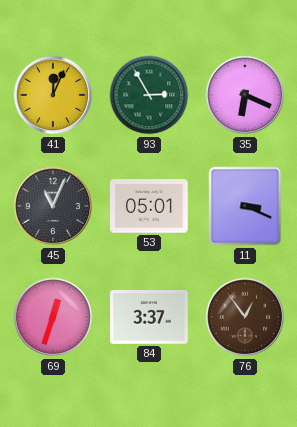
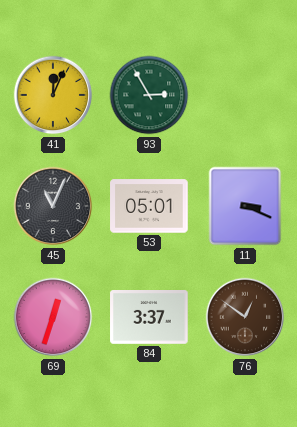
35: 6:19 -> none
76: 12:54 -> 12:51
